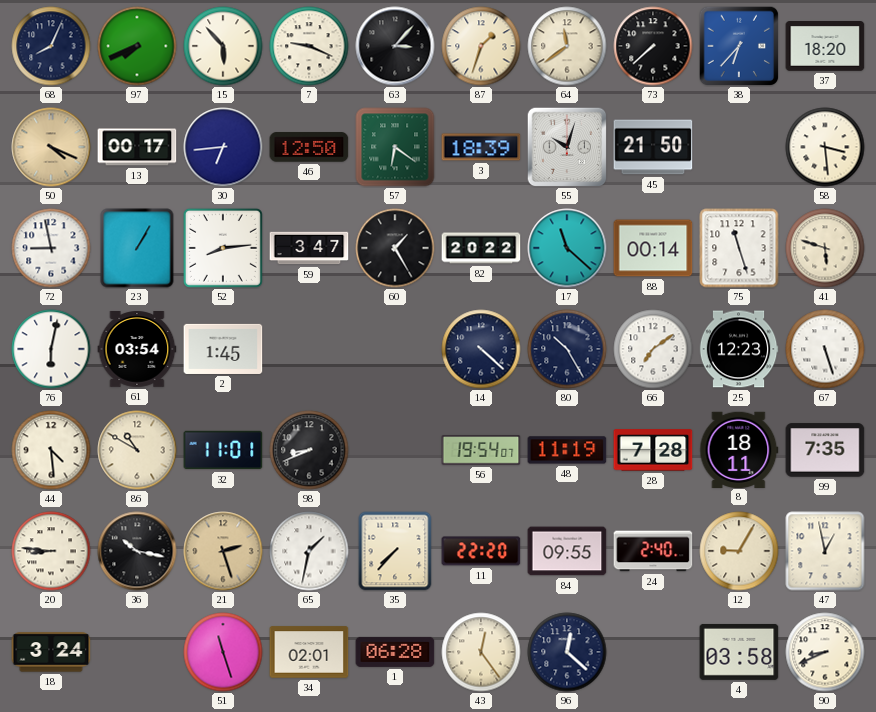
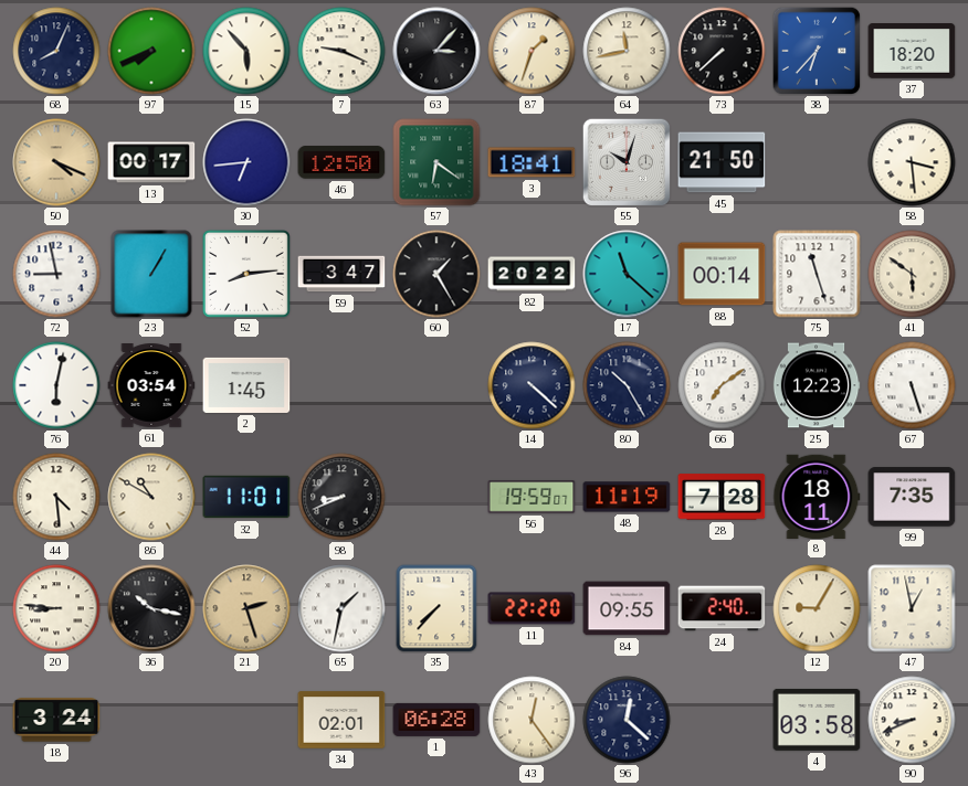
64: 11:39 -> 11:43
3: 18:39 -> 18:41
41: 5:48 -> 5:51
56: 19:54 -> 19:59
51: 11:27 -> none
